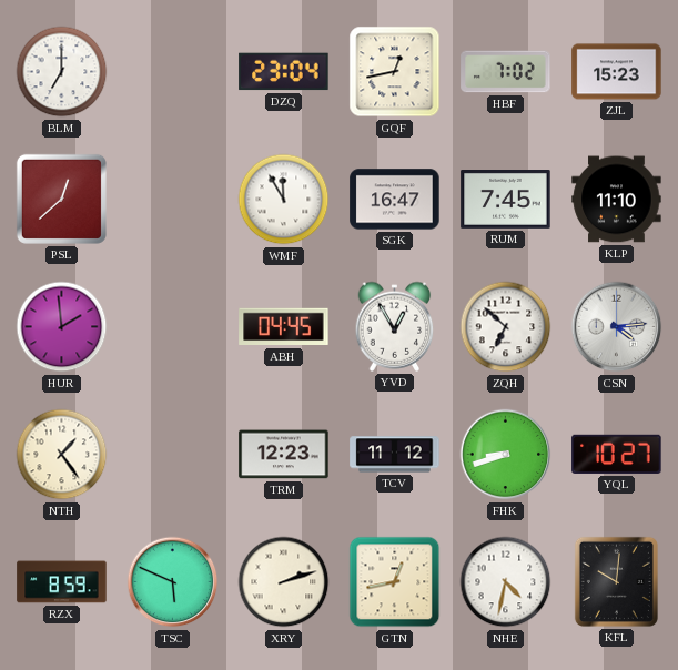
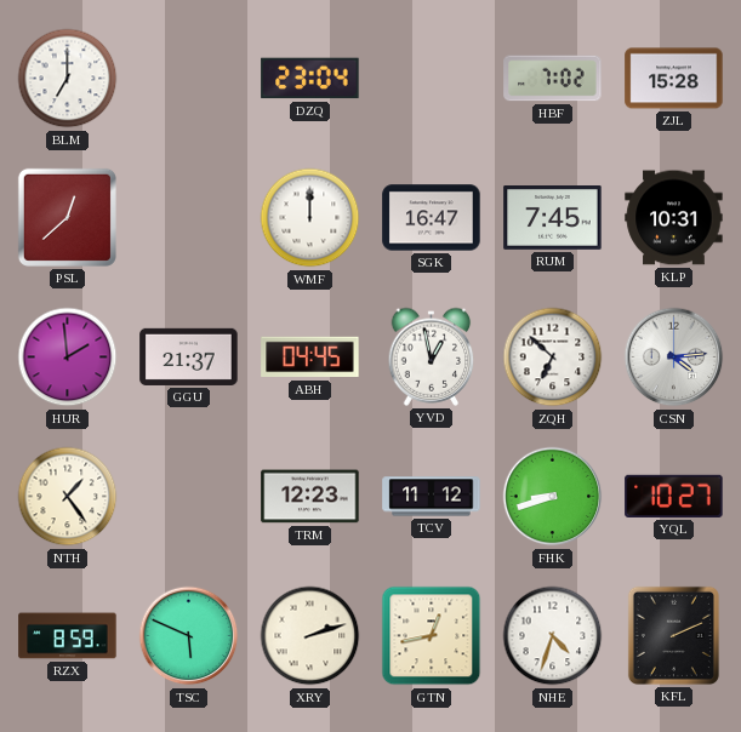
GQF: 12:43 -> none
ZJL: 15:23 -> 15:28
WMF: 11:55 -> 12:00
KLP: 11:10 -> 10:31
GGU: none -> 21:37
YVD: 12:55 -> 12:58
NHE: 4:32 -> 4:33
KFL: 10:01 -> 2:11
